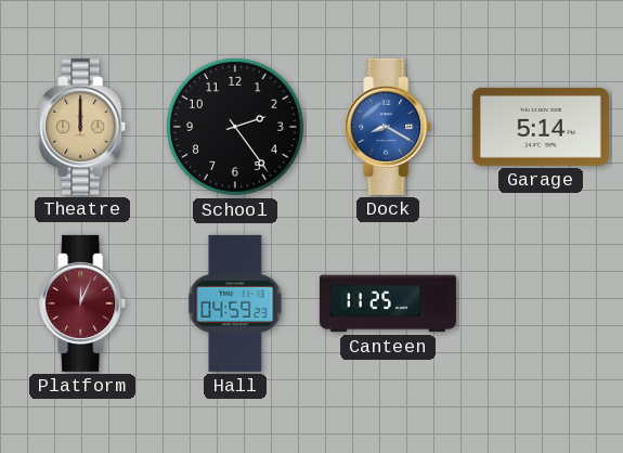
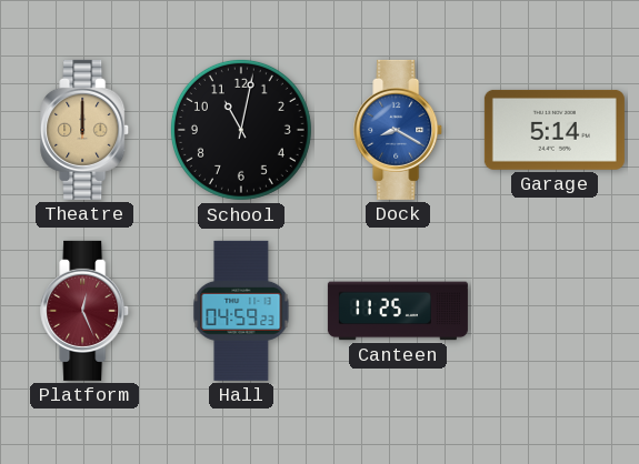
School: 2:24 -> 11:02
Platform: 12:04 -> 12:26
